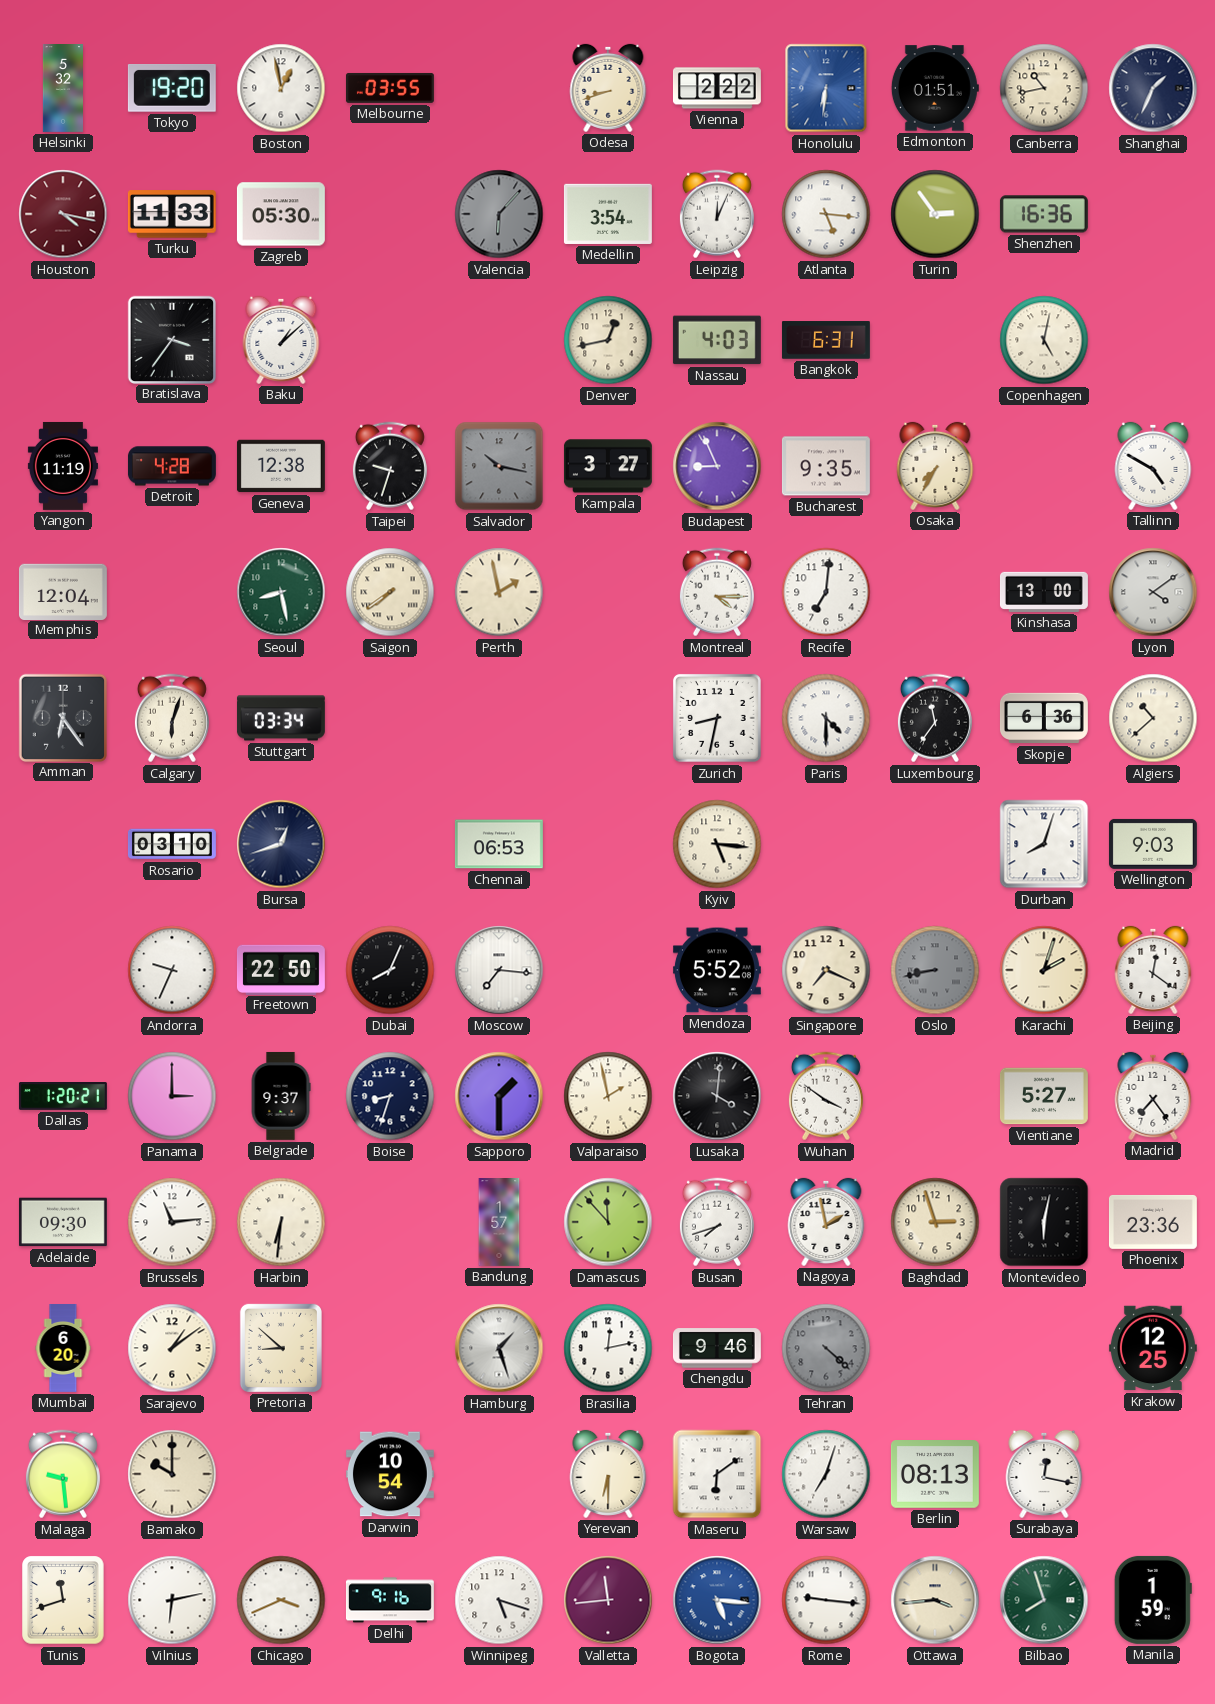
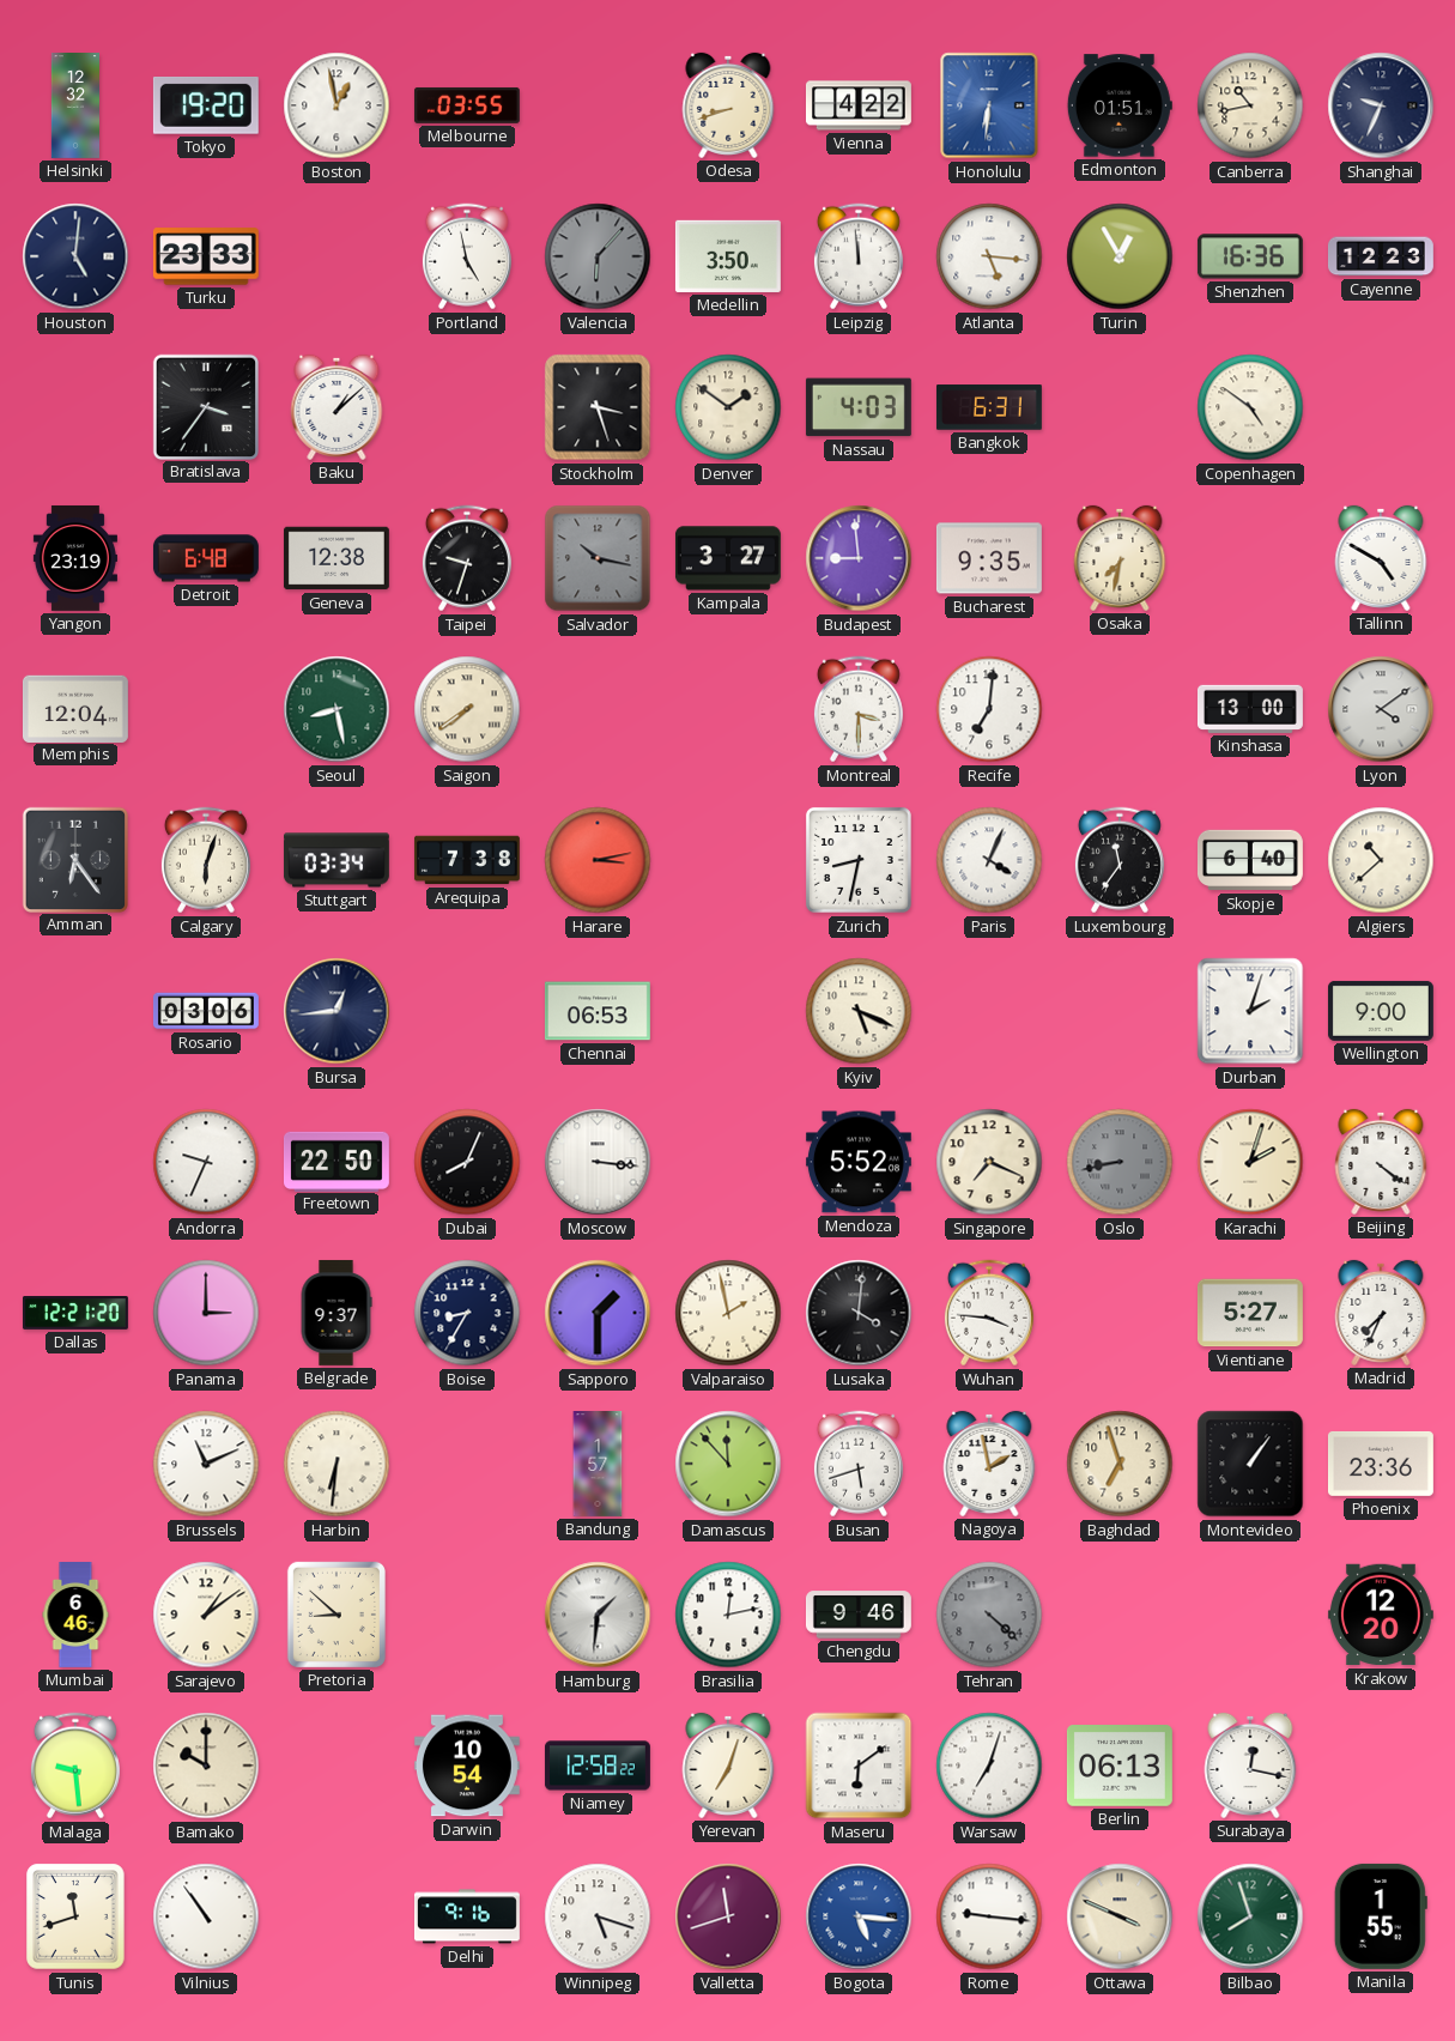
Helsinki: 5:32 -> 12:32
Vienna: 2:22 -> 4:22
Shanghai: 1:34 -> 9:34
Houston: 4:17 -> 5:01
Houston dial: burgundy -> navy
Turku: 11:33 -> 23:33
Zagreb: 05:30 -> none
Portland: none -> 4:58
Medellin: 3:54 -> 3:50
Leipzig: 12:04 -> 11:59
Turin: 2:54 -> 12:55
Cayenne: none -> 12:23
Stockholm: none -> 3:27
Denver: 12:43 -> 1:51
Copenhagen: 5:02 -> 4:51
Yangon: 11:19 -> 23:19
Detroit: 4:28 -> 6:48
Budapest: 8:56 -> 8:59
Osaka: 7:35 -> 7:32
Perth: 1:58 -> none
Montreal: 4:15 -> 3:30
Arequipa: none -> 7:38
Harare: none -> 3:13
Paris: 4:30 -> 4:04
Skopje: 6:36 -> 6:40
Rosario: 03:10 -> 03:06
Bursa: 12:42 -> 12:44
Kyiv: 5:16 -> 5:19
Durban: 8:03 -> 2:03
Wellington: 9:03 -> 9:00
Moscow: 7:16 -> 3:16
Beijing: 12:21 -> 4:21
Dallas: 1:20 -> 12:21
Boise: 8:33 -> 8:35
Wuhan: 3:51 -> 3:46
Madrid: 7:24 -> 7:34
Adelaide: 09:30 -> none
Brussels: 11:14 -> 11:11
Busan: 7:42 -> 5:42
Baghdad: 2:57 -> 6:57
Montevideo: 6:02 -> 1:06
Mumbai: 6:20 -> 6:46
Hamburg: 1:27 -> 1:31
Krakow: 12:25 -> 12:20
Niamey: none -> 12:58
Yerevan: 6:30 -> 7:03
Berlin: 08:13 -> 06:13
Vilnius: 6:13 -> 10:54
Chicago: 3:41 -> none
Valletta: 11:44 -> 11:42
Ottawa: 3:44 -> 3:49
Manila: 1:59 -> 1:55
